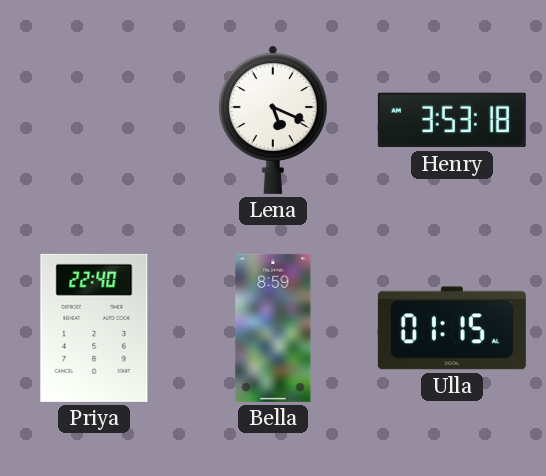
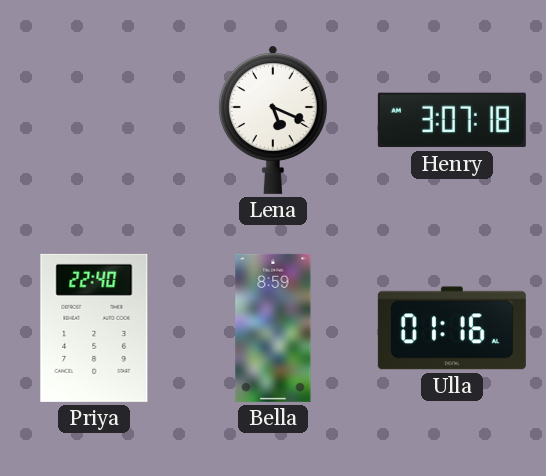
Henry: 3:53 -> 3:07
Ulla: 01:15 -> 01:16
